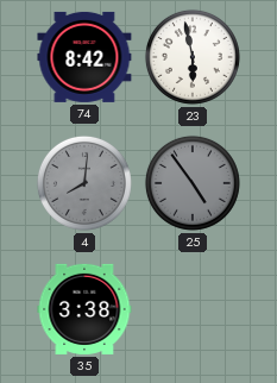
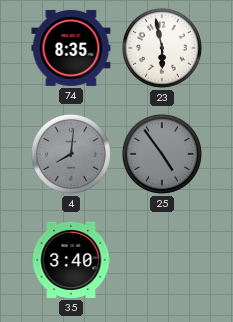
74: 8:42 -> 8:35
35: 3:38 -> 3:40
